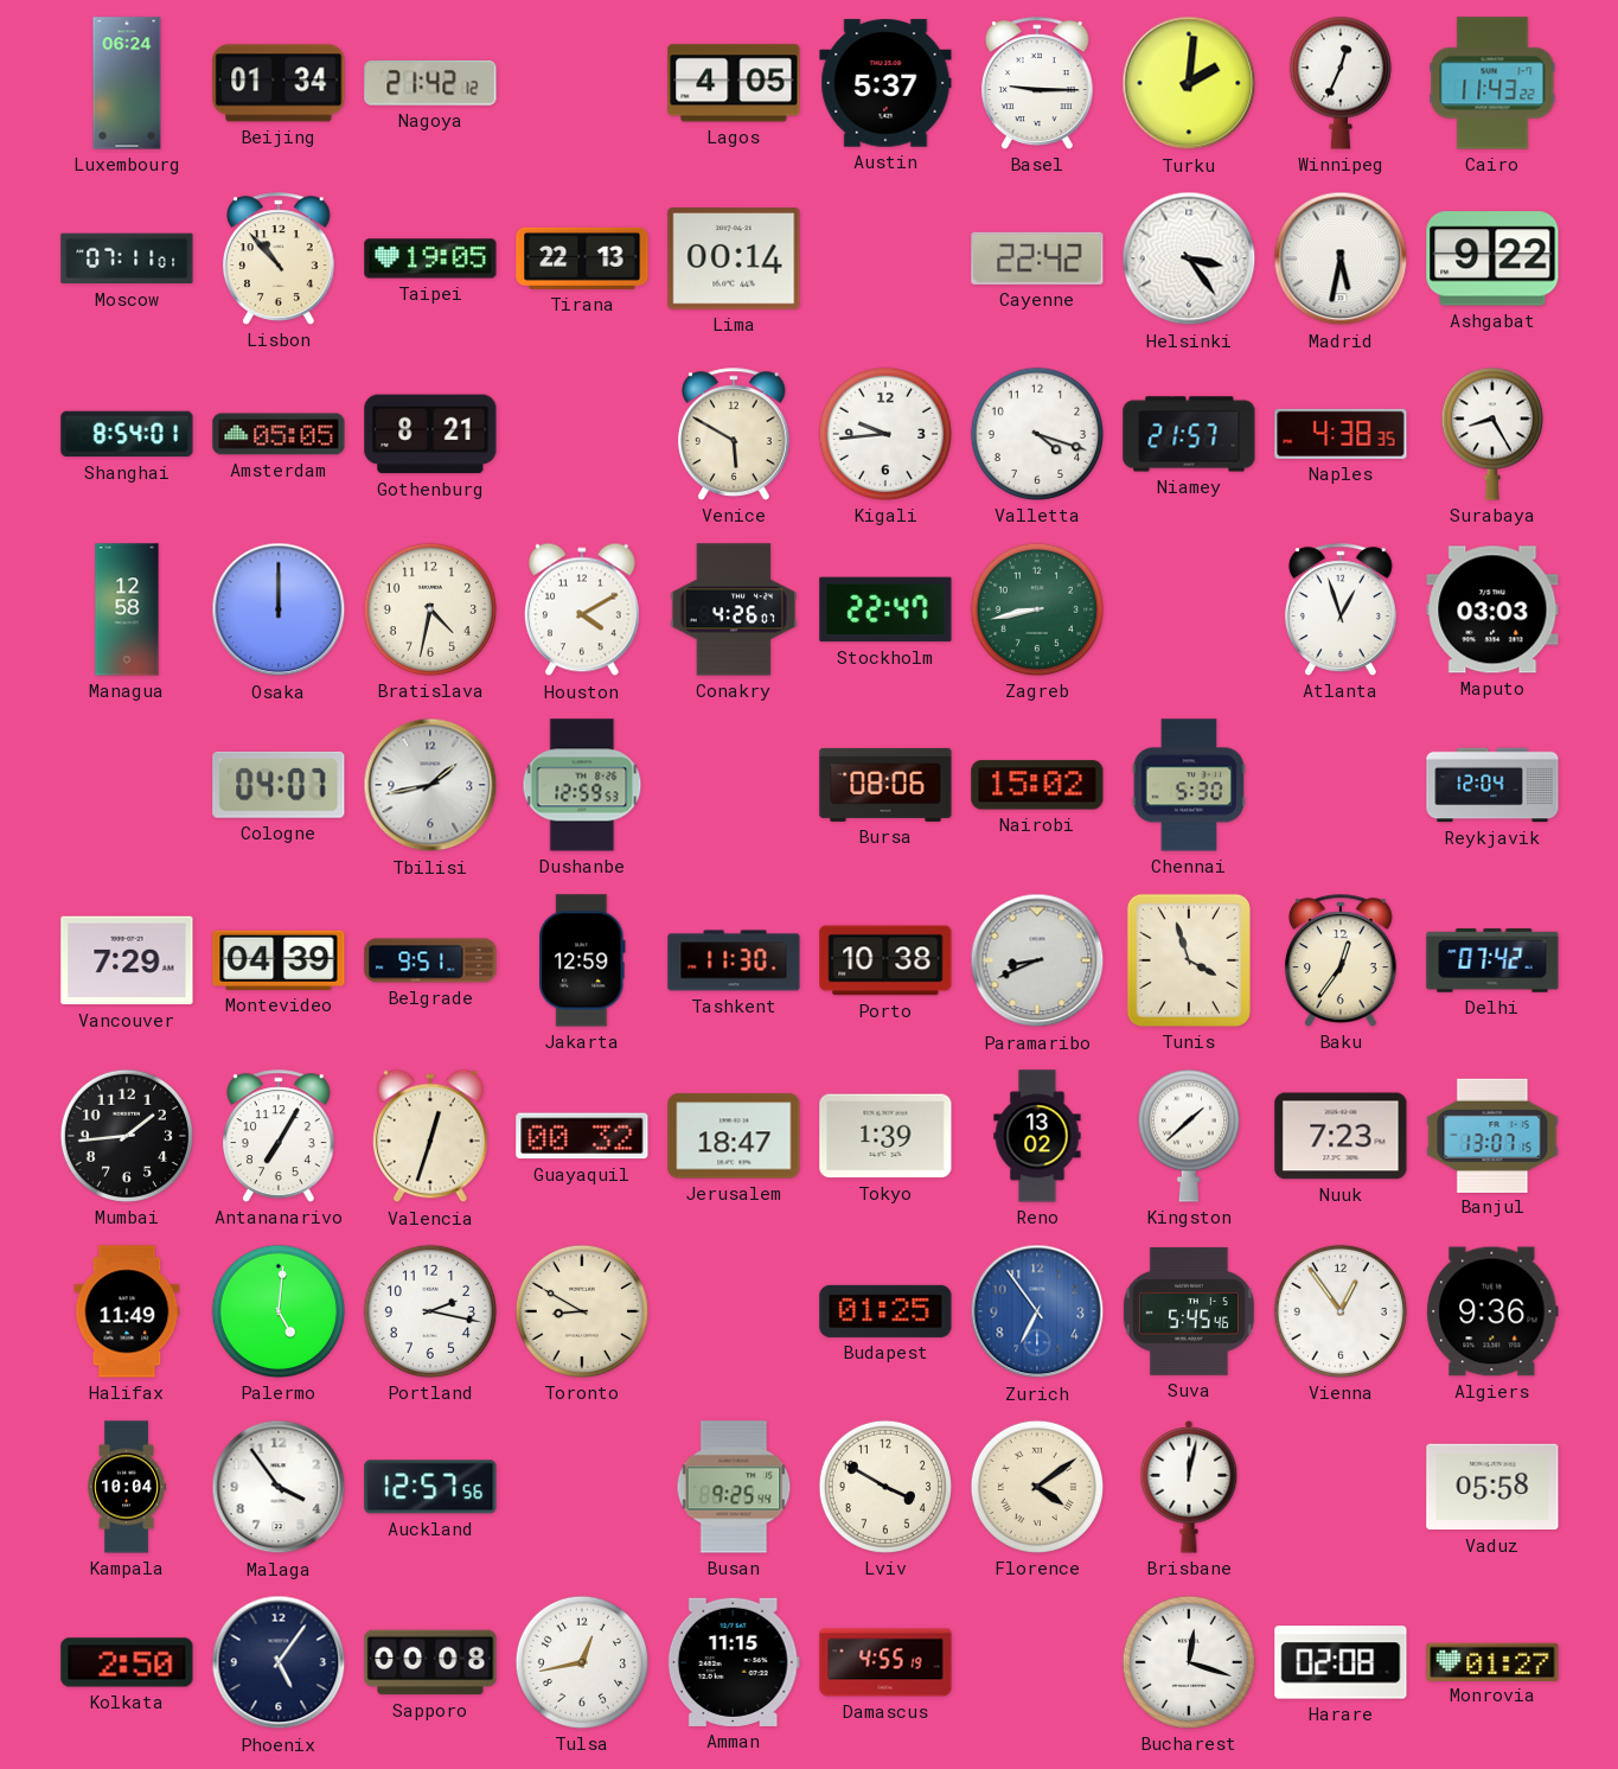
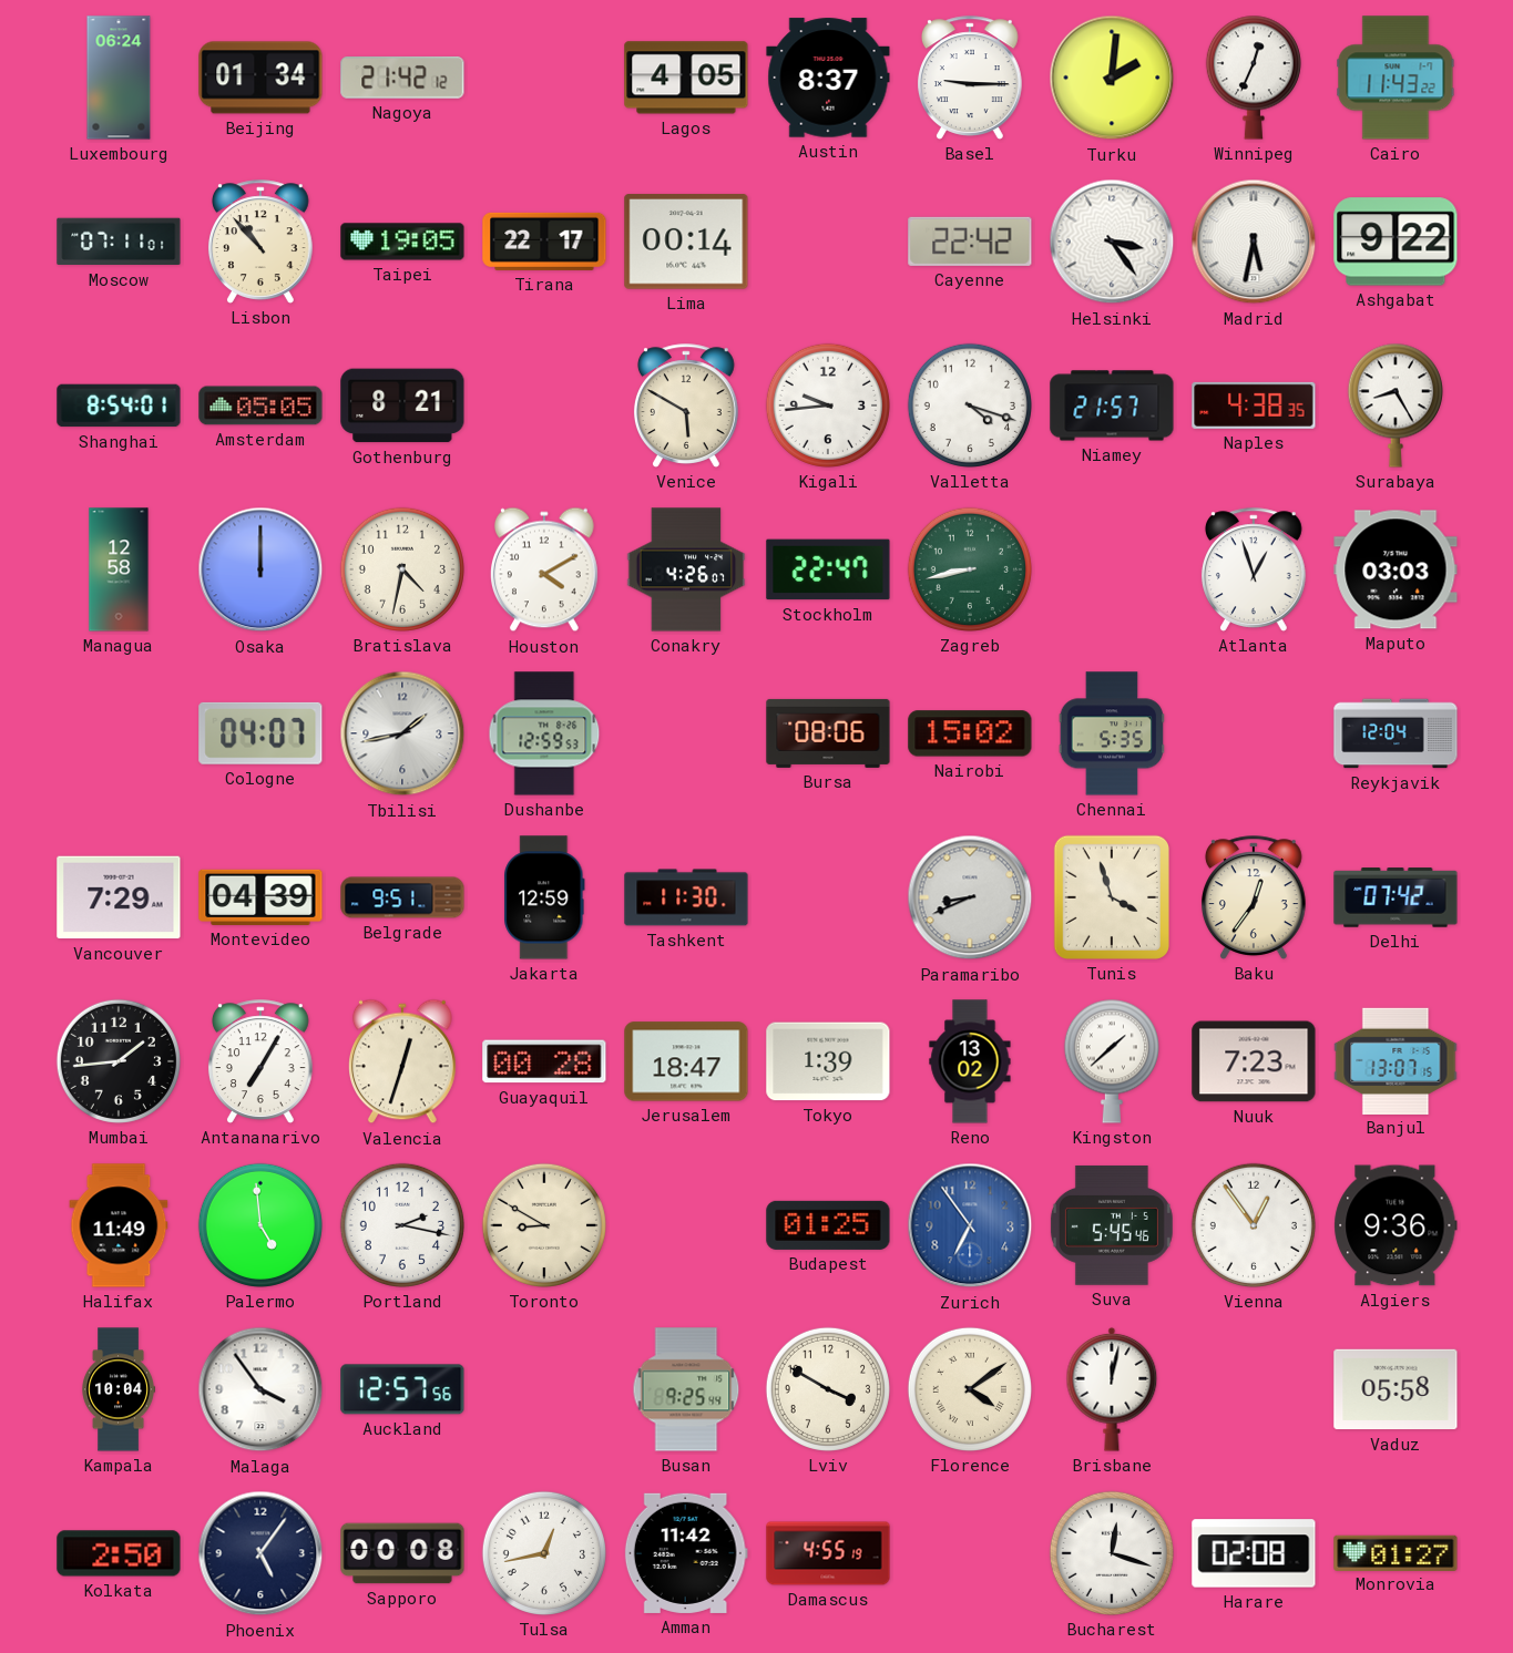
Austin: 5:37 -> 8:37
Tirana: 22:13 -> 22:17
Chennai: 5:30 -> 5:35
Porto: 10:38 -> none
Guayaquil: 00:32 -> 00:28
Palermo: 5:01 -> 4:59
Amman: 11:15 -> 11:42
